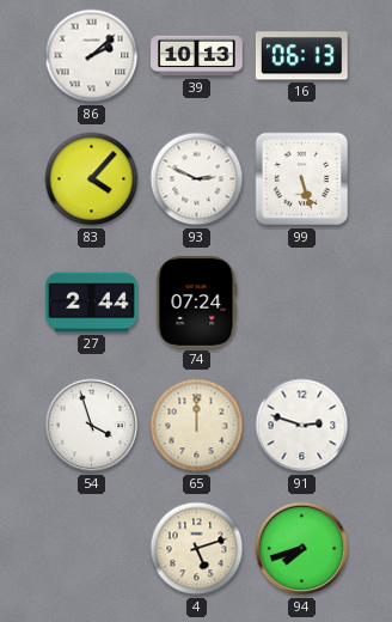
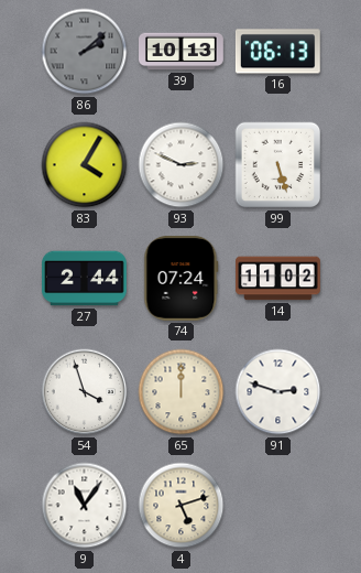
86 dial: white -> grey
83: 4:07 -> 4:05
14: none -> 11:02
9: none -> 11:06
94: 7:42 -> none
